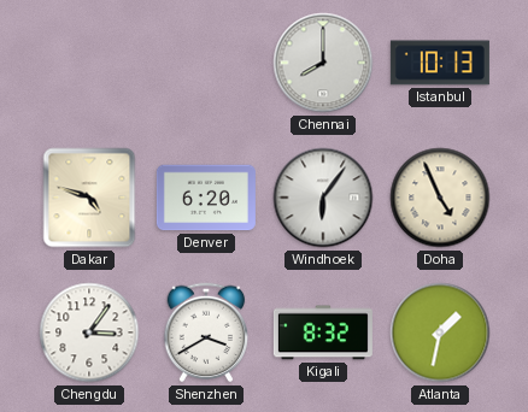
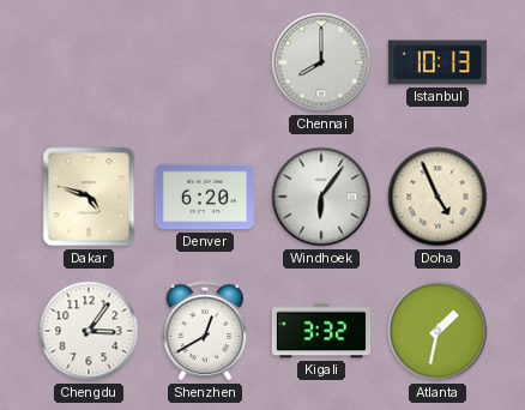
Shenzhen: 3:40 -> 12:40
Kigali: 8:32 -> 3:32
